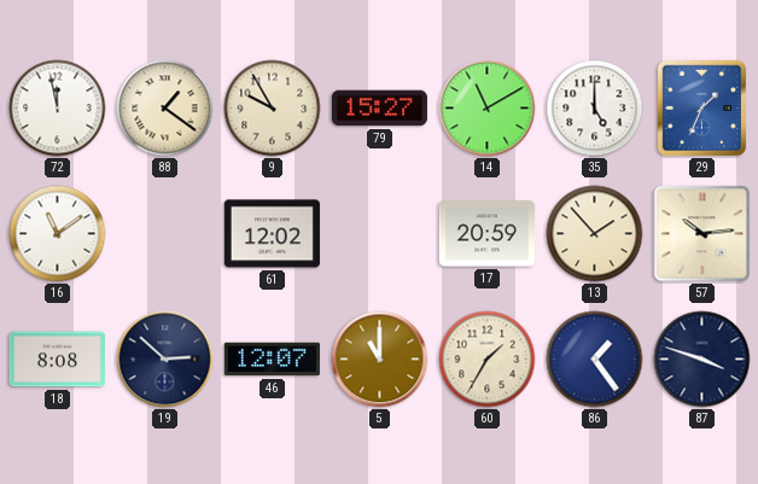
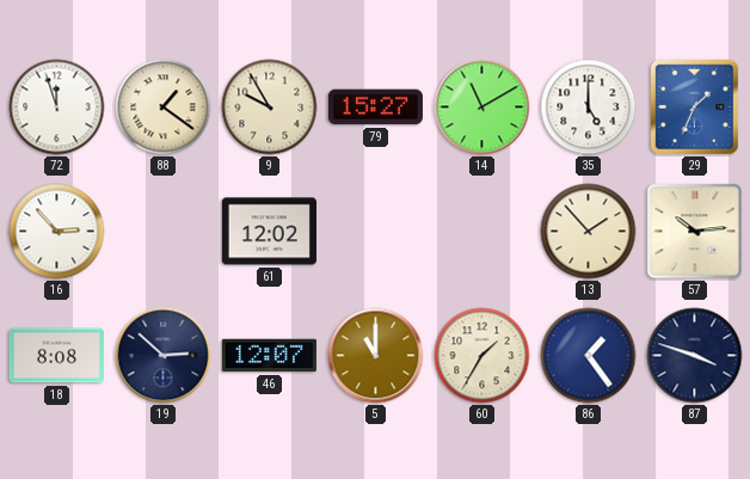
72: 11:58 -> 11:57
16: 11:09 -> 2:53
17: 20:59 -> none
